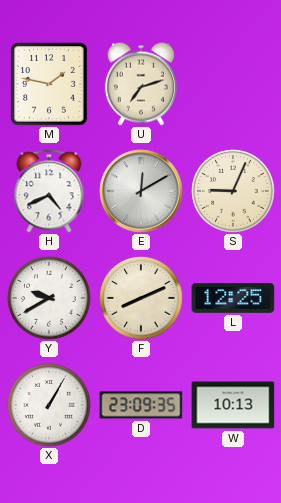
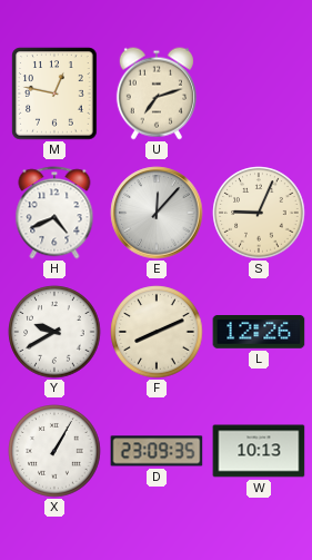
M: 1:47 -> 12:47
E: 12:10 -> 12:07
L: 12:25 -> 12:26
